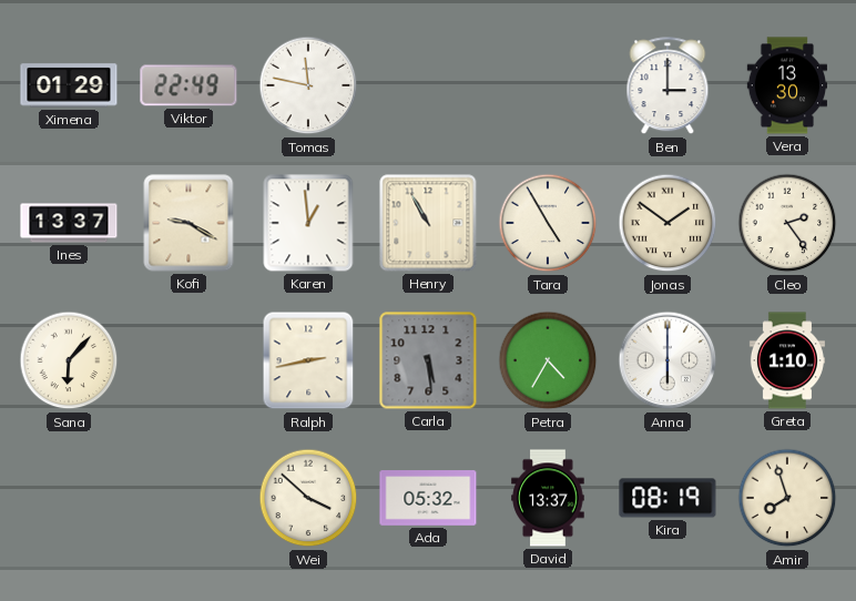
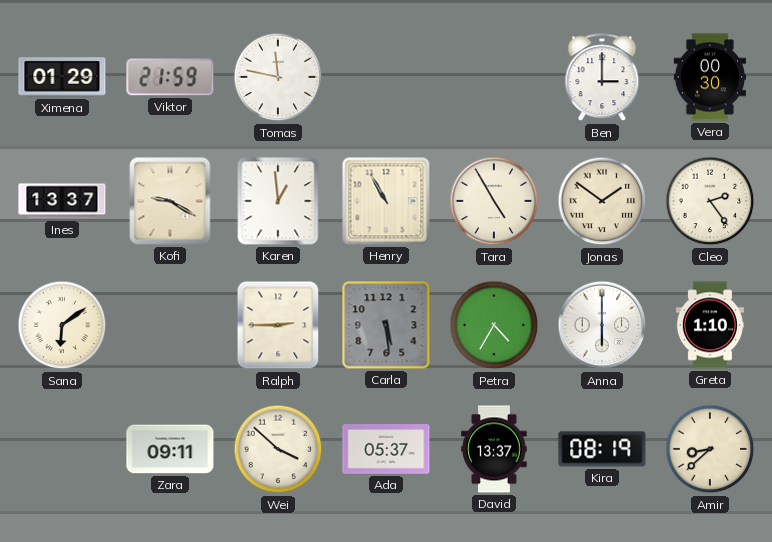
Viktor: 22:49 -> 21:59
Vera: 13:30 -> 00:30
Sana: 6:07 -> 6:09
Ralph: 2:43 -> 2:45
Zara: none -> 09:11
Ada: 05:32 -> 05:37
Amir: 7:57 -> 8:38
